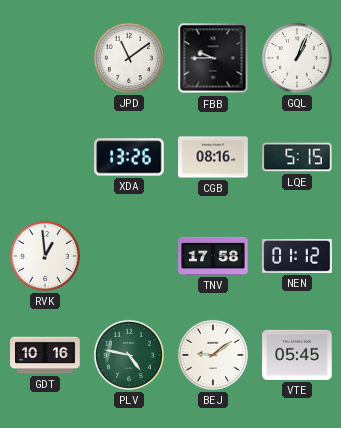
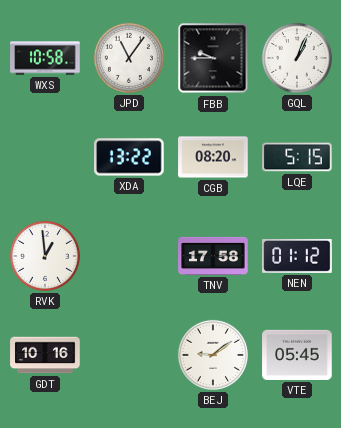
WXS: none -> 10:58
JPD: 11:09 -> 11:06
XDA: 13:26 -> 13:22
CGB: 08:16 -> 08:20
PLV: 4:47 -> none
